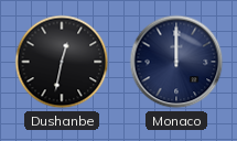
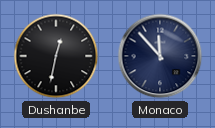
Monaco: 12:00 -> 11:53
